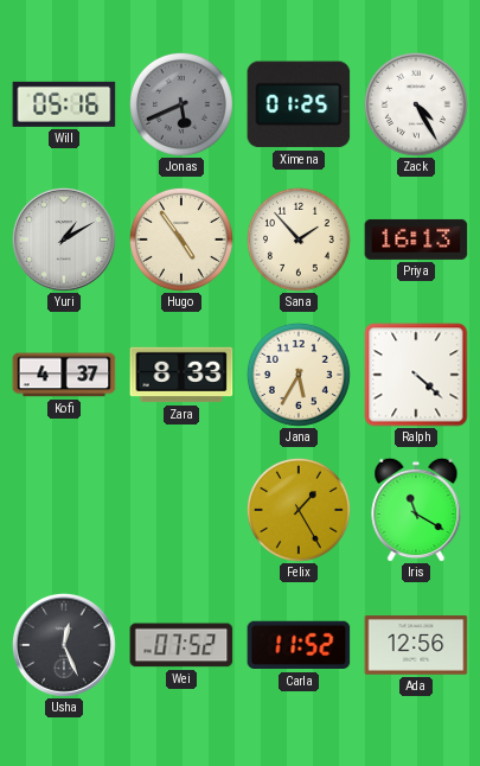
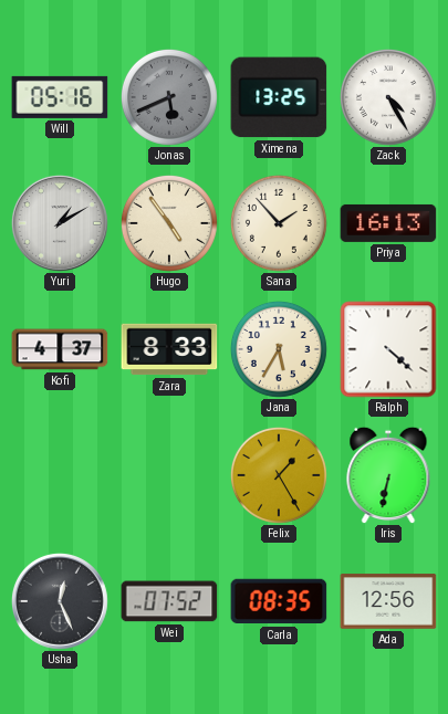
Ximena: 01:25 -> 13:25
Iris: 11:20 -> 6:32
Carla: 11:52 -> 08:35
